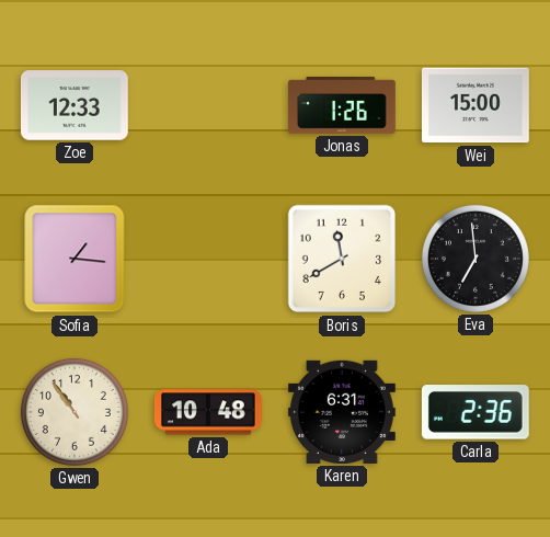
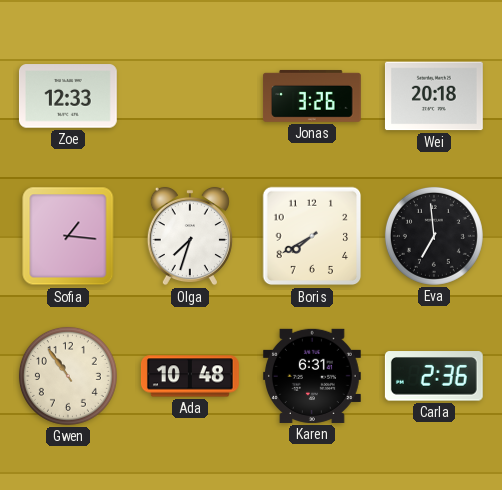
Jonas: 1:26 -> 3:26
Wei: 15:00 -> 20:18
Olga: none -> 7:33
Boris: 11:40 -> 7:40
